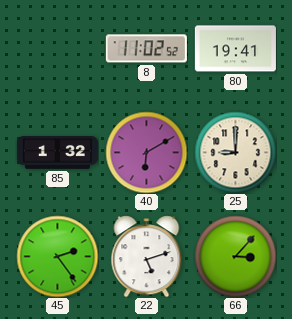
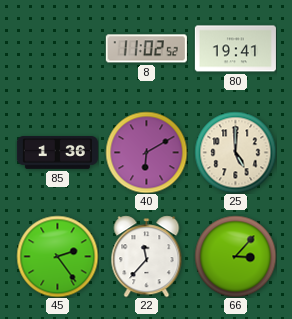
85: 1:32 -> 1:36
25: 9:00 -> 5:00
22: 5:12 -> 11:37
